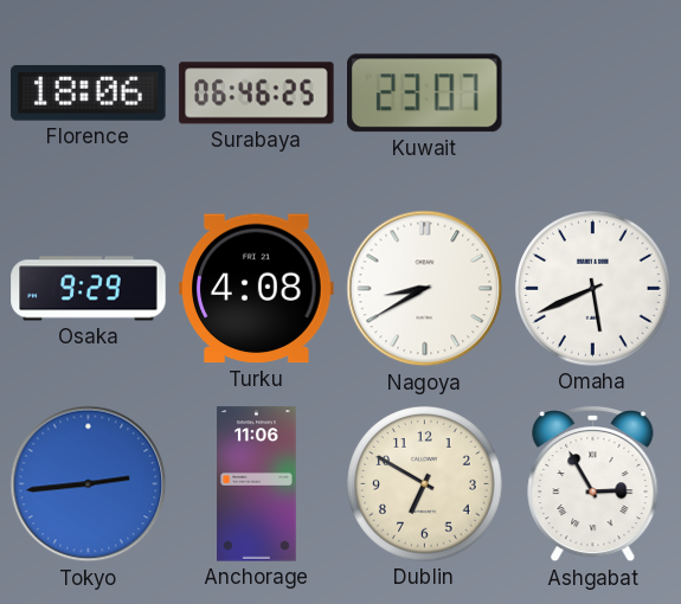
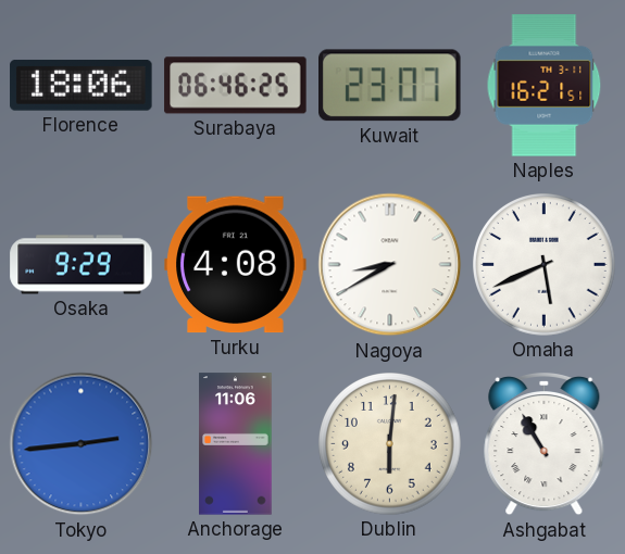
Naples: none -> 16:21
Dublin: 6:50 -> 6:01
Ashgabat: 2:55 -> 10:55
